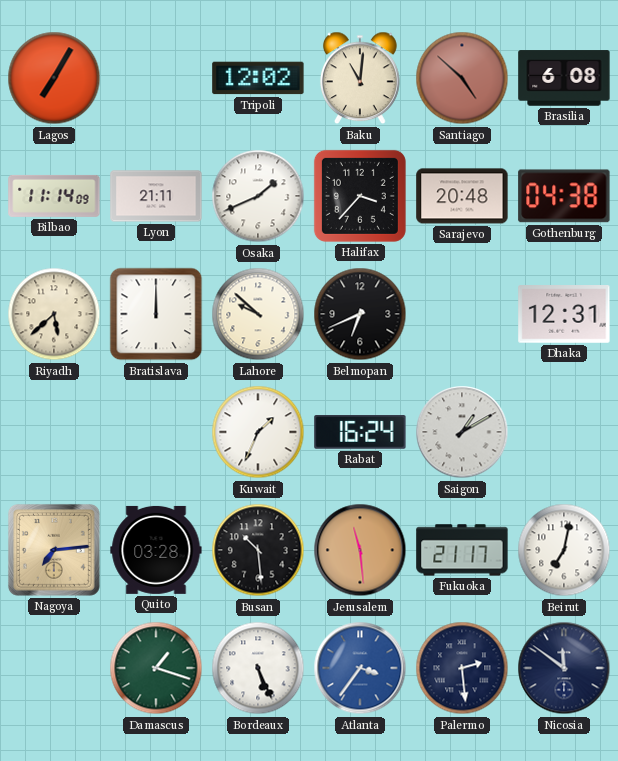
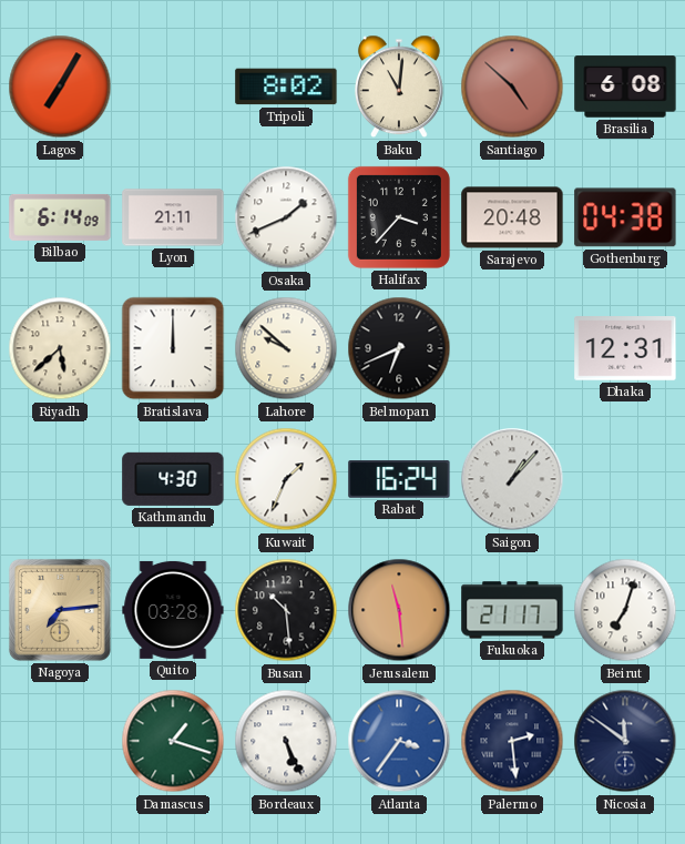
Tripoli: 12:02 -> 8:02
Bilbao: 11:14 -> 6:14
Kathmandu: none -> 4:30
Saigon: 1:10 -> 1:07
Beirut: 7:02 -> 7:03
